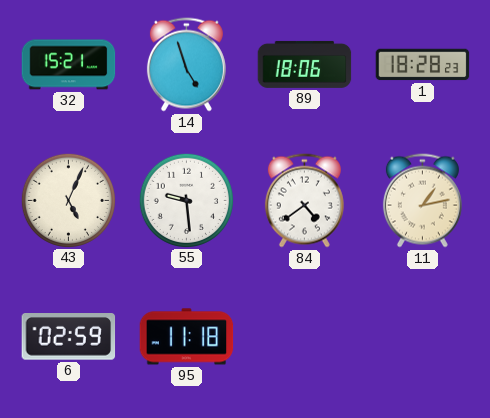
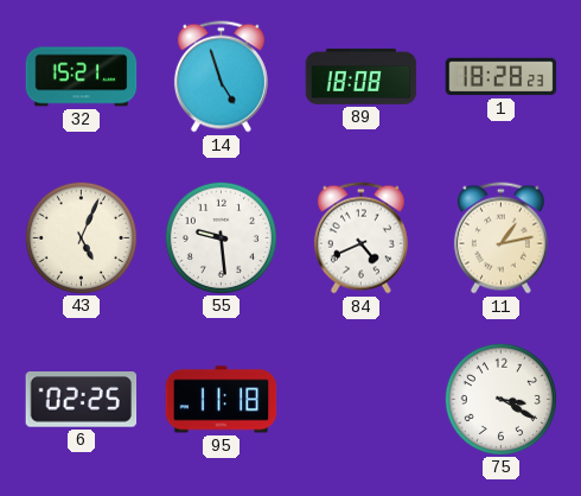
89: 18:06 -> 18:08
84: 4:39 -> 4:41
6: 02:59 -> 02:25
75: none -> 3:20
